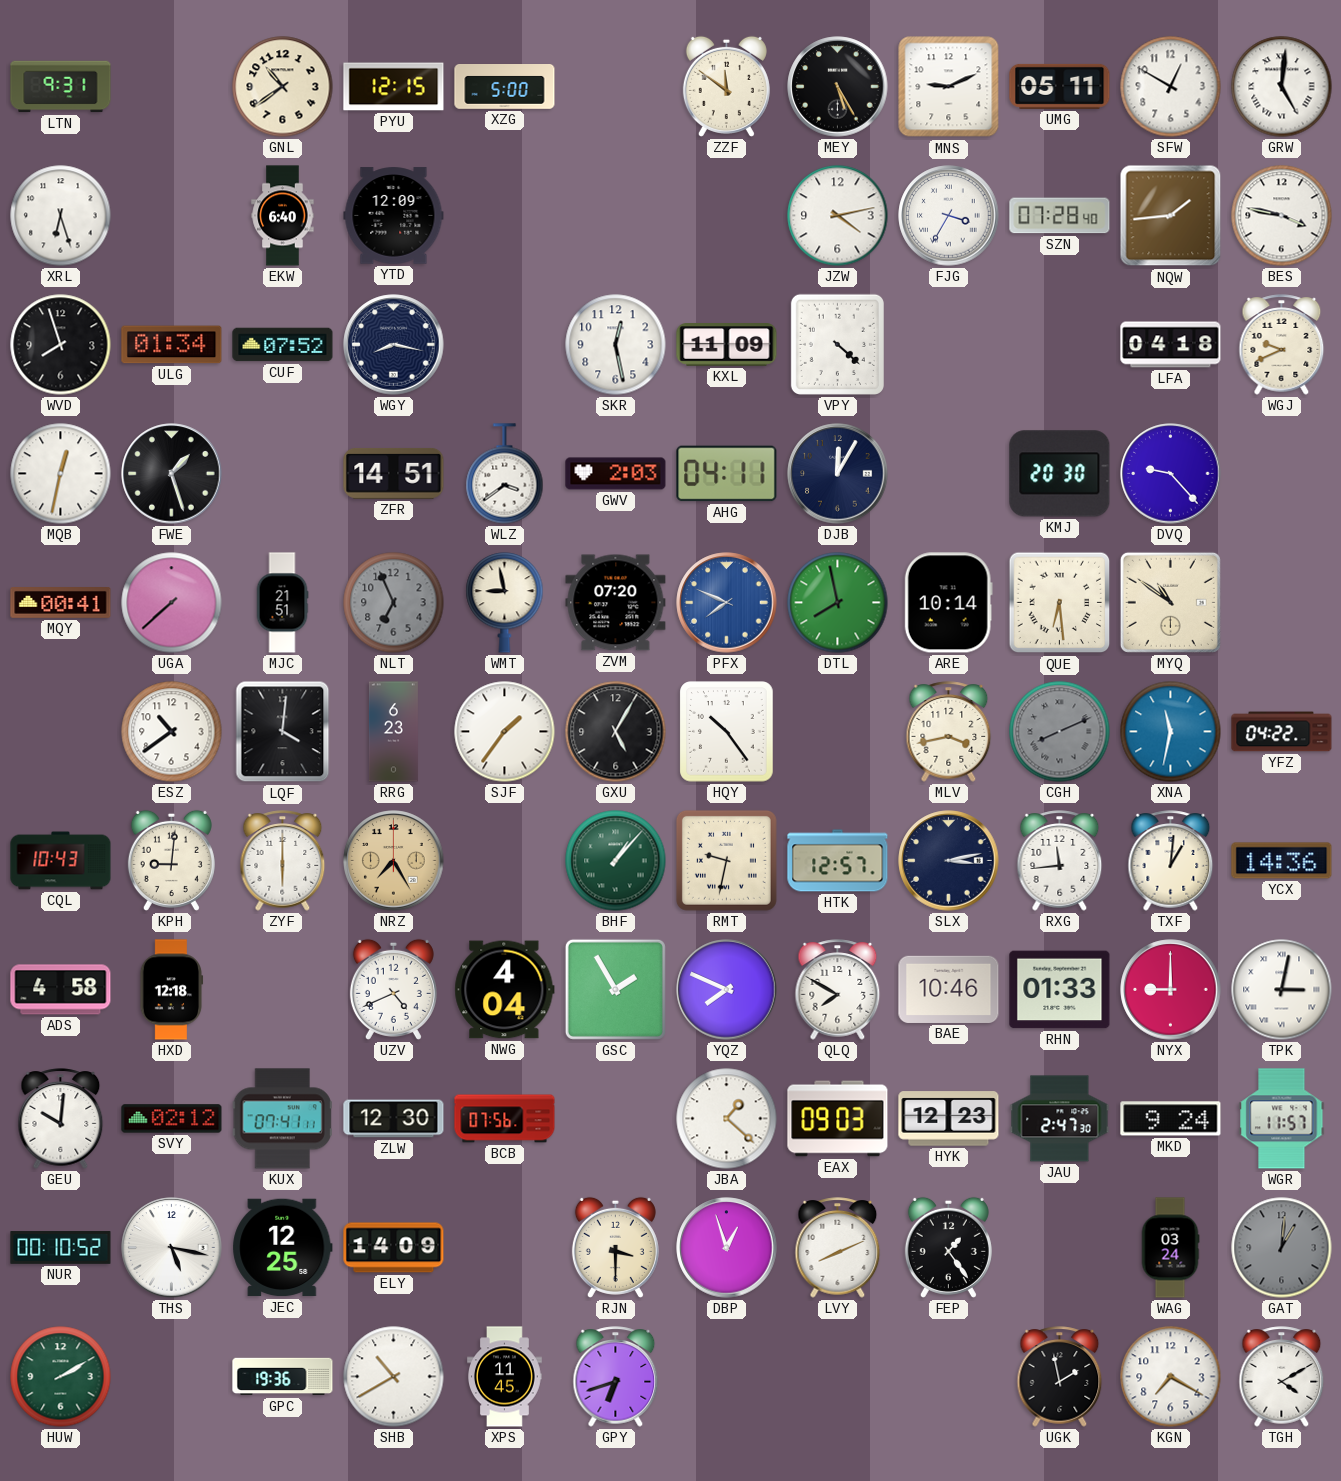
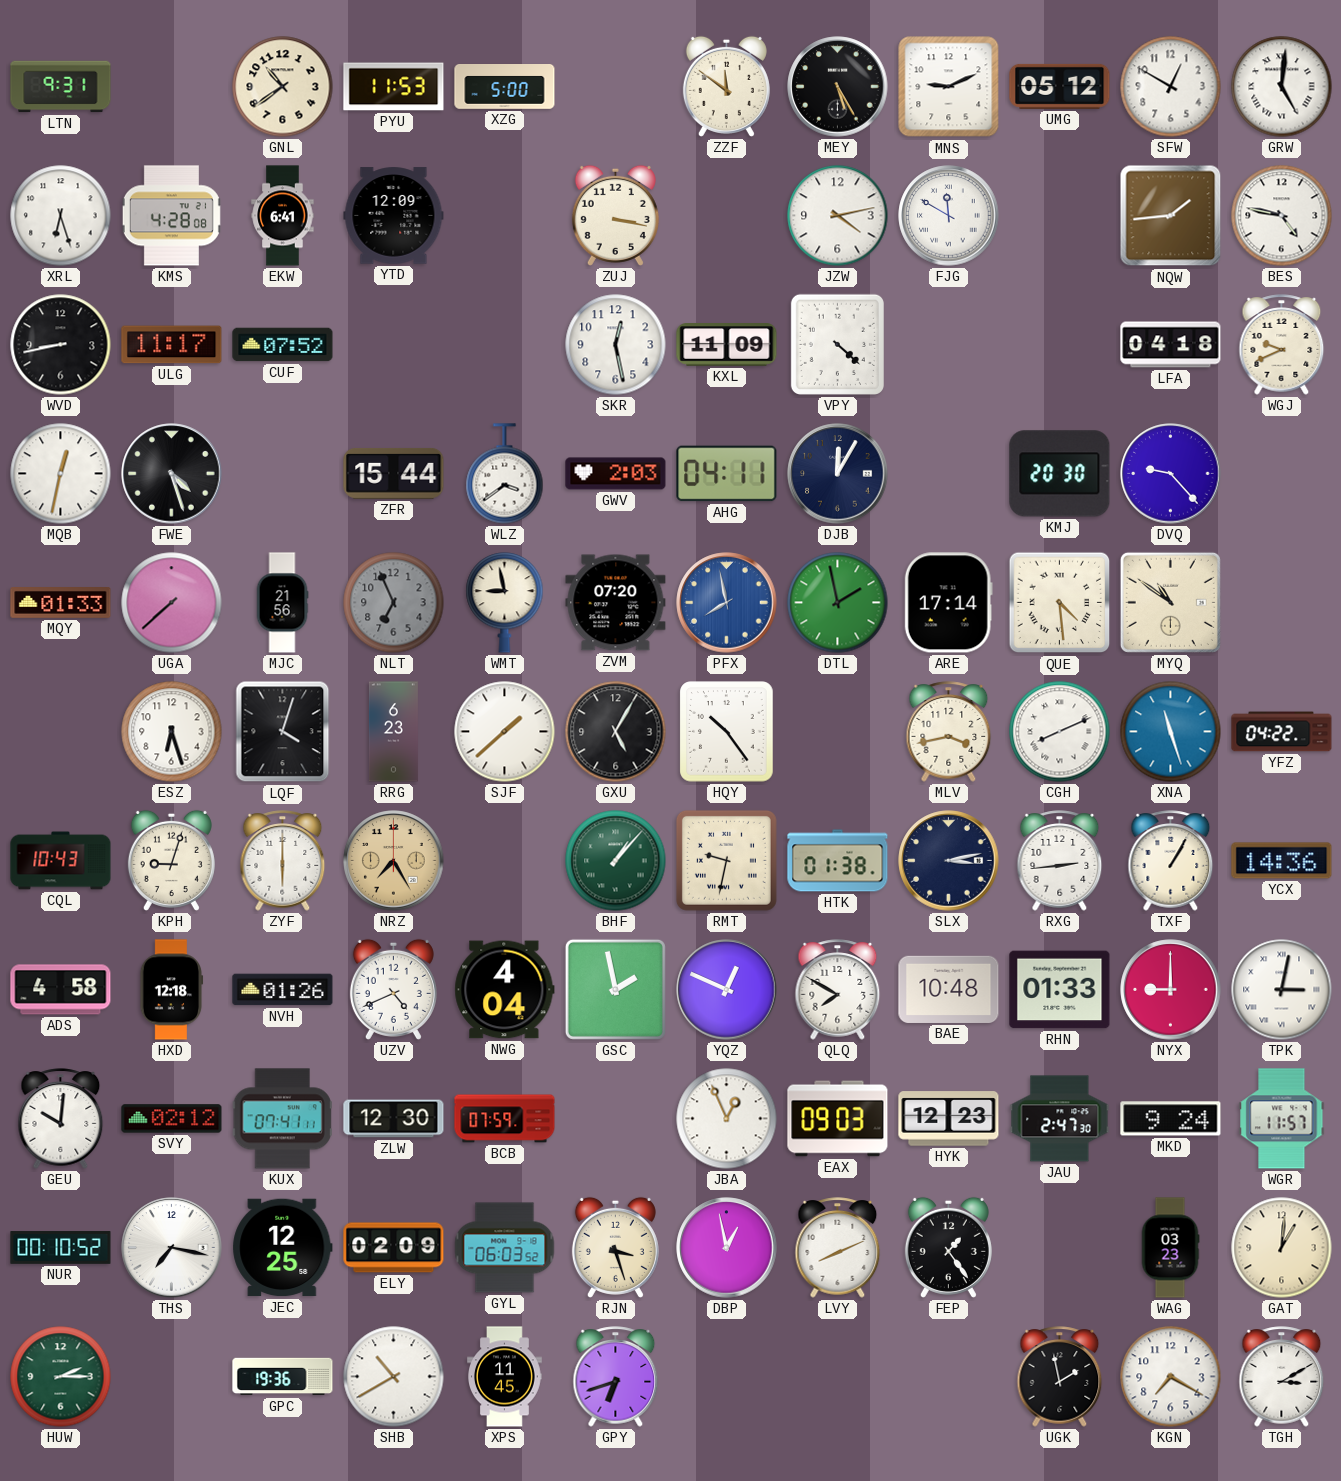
PYU: 12:15 -> 11:53
UMG: 05:11 -> 05:12
KMS: none -> 4:28
EKW: 6:40 -> 6:41
ZUJ: none -> 3:17
FJG: 3:35 -> 11:50
SZN: 07:28 -> none
BES: 3:47 -> 4:47
WVD: 7:57 -> 8:43
ULG: 01:34 -> 11:17
WGY: 8:17 -> none
FWE: 1:27 -> 4:27
ZFR: 14:51 -> 15:44
MQY: 00:41 -> 01:33
MJC: 21:51 -> 21:56
PFX: 7:49 -> 7:58
DTL: 7:58 -> 1:58
ARE: 10:14 -> 17:14
QUE: 6:29 -> 4:29
ESZ: 10:39 -> 6:27
LQF: 4:01 -> 4:03
SJF: 1:36 -> 1:38
CGH dial: grey -> white
XNA: 11:32 -> 11:27
KPH: 9:01 -> 9:03
HTK: 12:57 -> 01:38
RXG: 11:44 -> 2:44
TXF: 1:01 -> 1:05
NVH: none -> 01:26
GSC: 1:55 -> 1:58
YQZ: 7:49 -> 12:49
BAE: 10:46 -> 10:48
BCB: 07:56 -> 07:59
JBA: 1:22 -> 12:56
THS: 5:17 -> 7:17
ELY: 14:09 -> 02:09
GYL: none -> 06:03
RJN: 3:30 -> 3:27
DBP: 12:57 -> 12:58
WAG: 03:24 -> 03:23
GAT dial: grey -> cream
HUW: 2:10 -> 2:15
TGH: 4:10 -> 3:10
